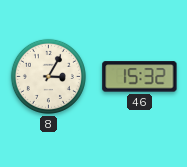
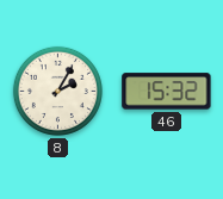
8: 3:05 -> 2:05
